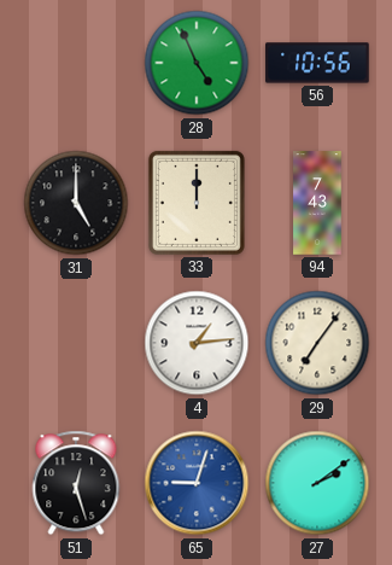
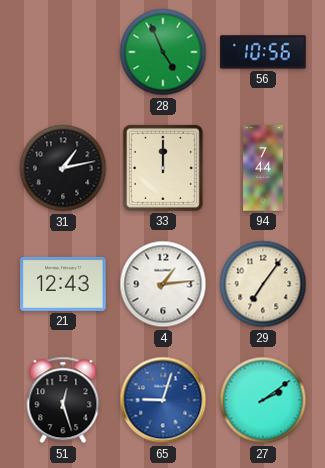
31: 5:00 -> 1:13
94: 7:43 -> 7:44
21: none -> 12:43
